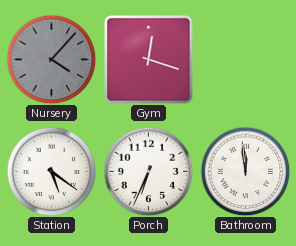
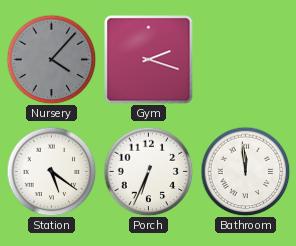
Gym: 12:18 -> 2:18
